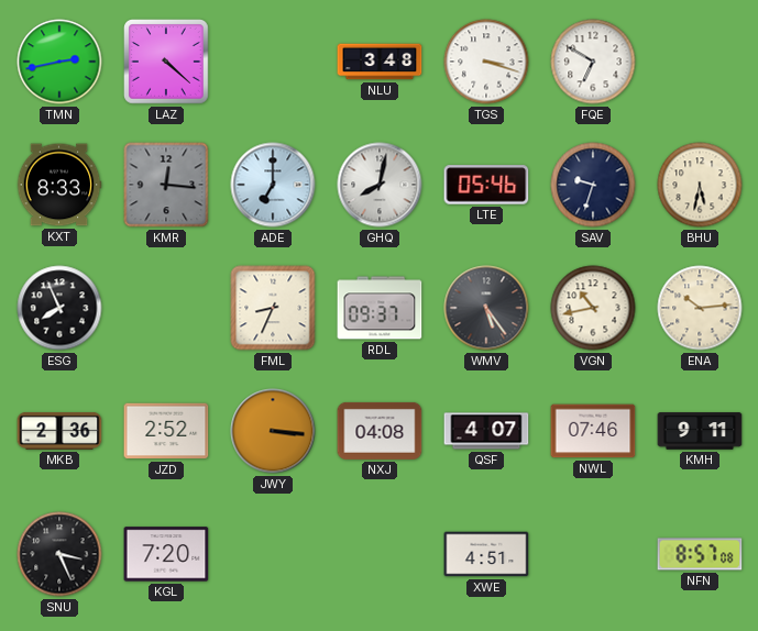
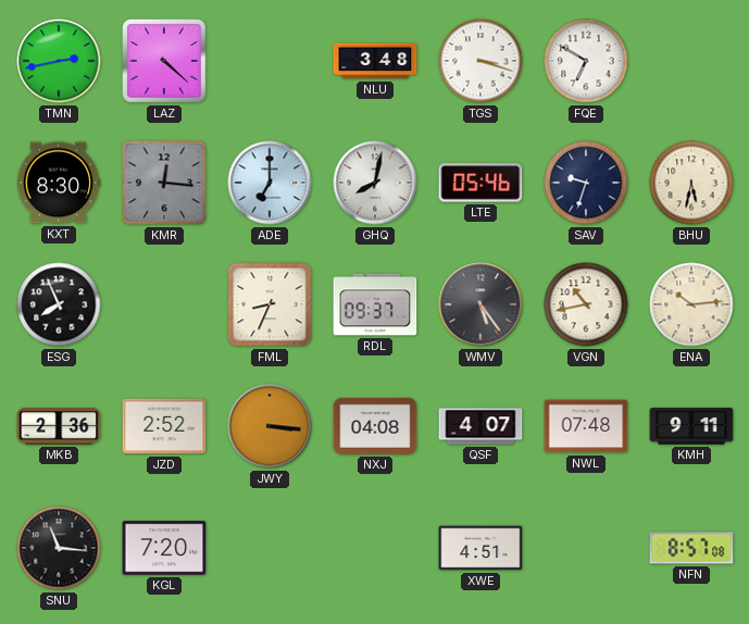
KXT: 8:33 -> 8:30
NWL: 07:46 -> 07:48
SNU: 3:26 -> 11:16
